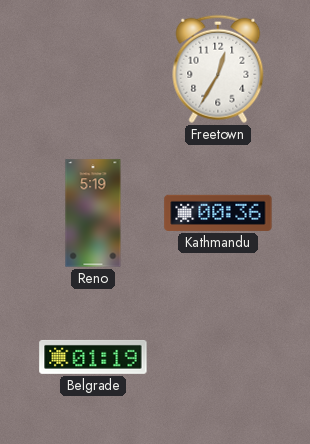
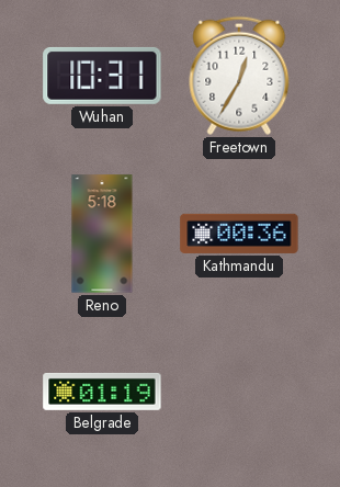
Wuhan: none -> 10:31
Reno: 5:19 -> 5:18
